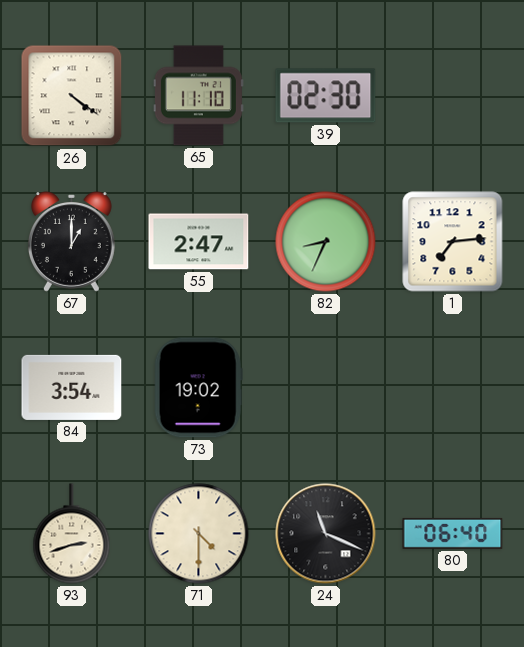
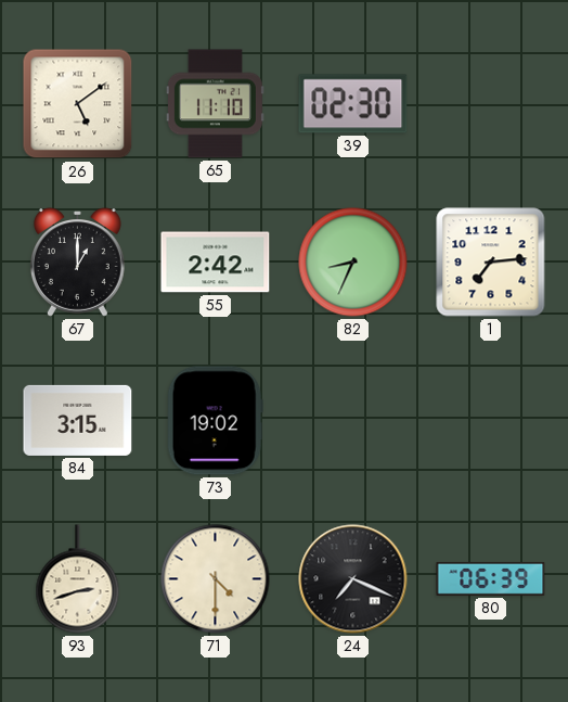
26: 4:21 -> 5:09
55: 2:47 -> 2:42
84: 3:54 -> 3:15
24: 11:19 -> 7:19
80: 06:40 -> 06:39
